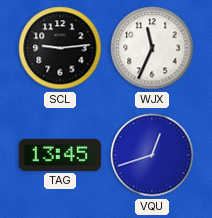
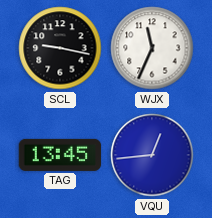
SCL: 9:14 -> 9:17
VQU: 12:42 -> 12:44
